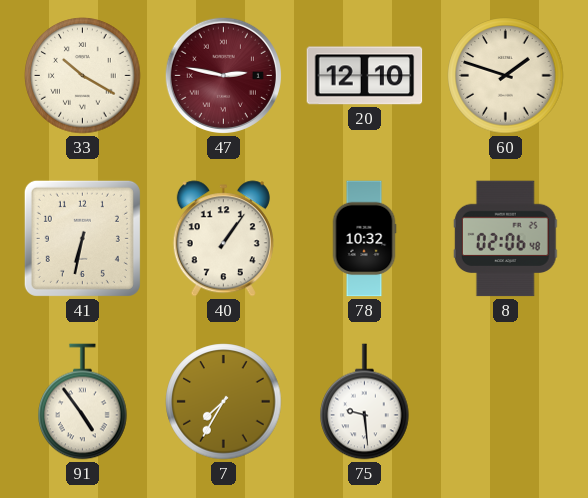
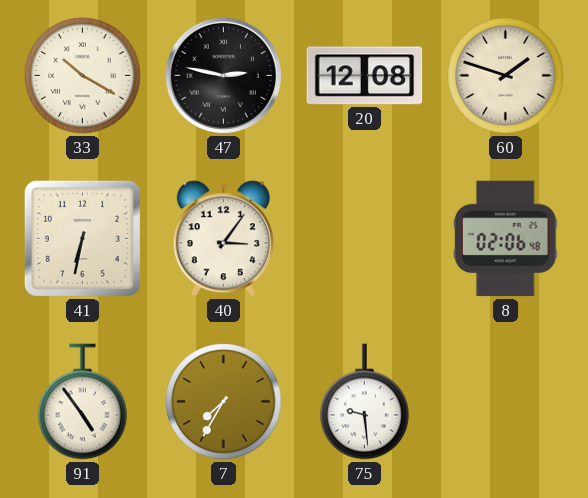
47 dial: burgundy -> black
20: 12:10 -> 12:08
40: 1:06 -> 3:06
78: 10:32 -> none
